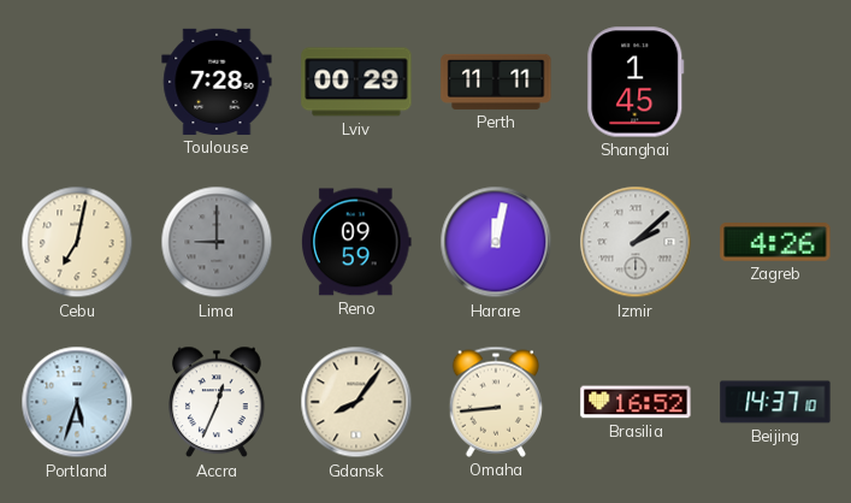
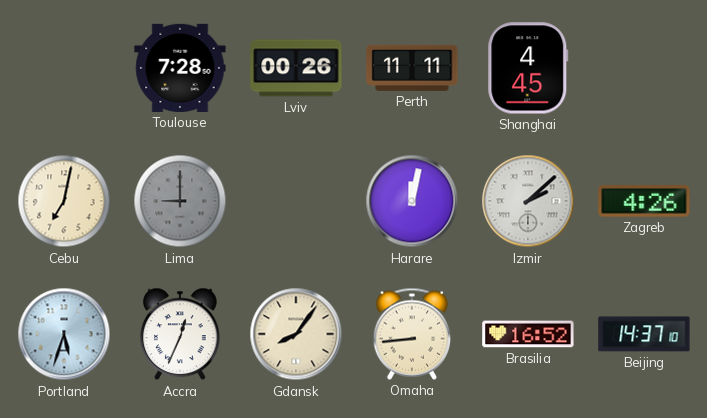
Lviv: 00:29 -> 00:26
Shanghai: 1:45 -> 4:45
Reno: 09:59 -> none
